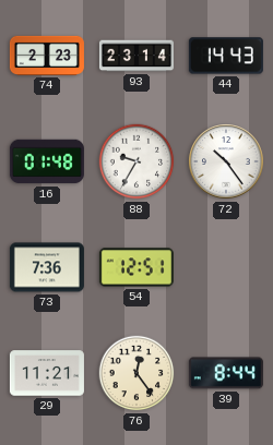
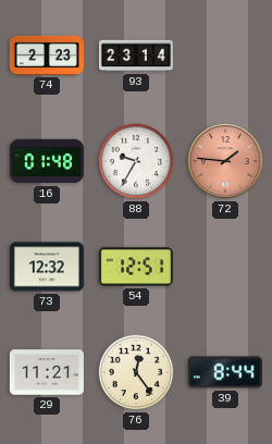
44: 14:43 -> none
72: 10:24 -> 1:46
72 dial: white -> salmon
73: 7:36 -> 12:32
